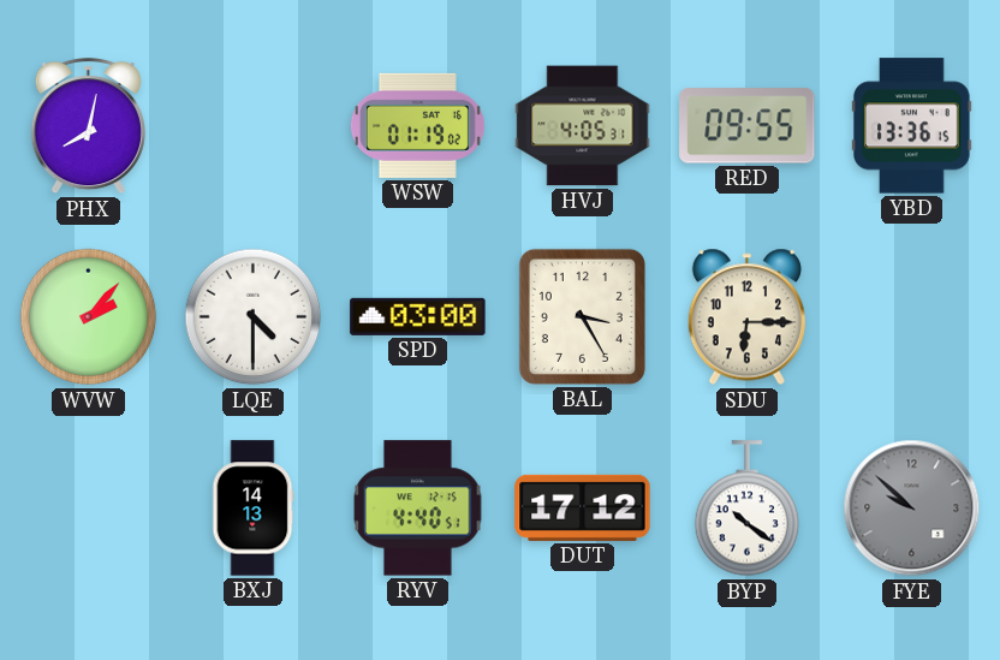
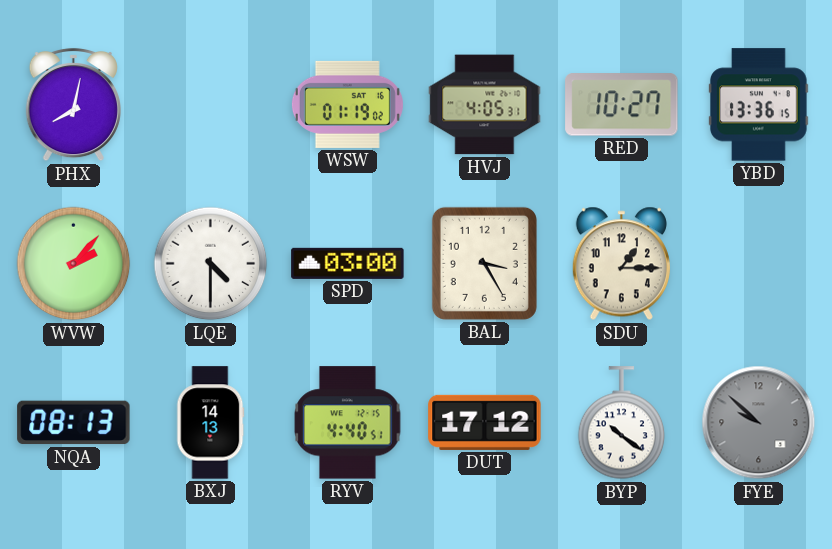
RED: 09:55 -> 10:27
SDU: 6:15 -> 1:15
NQA: none -> 08:13
